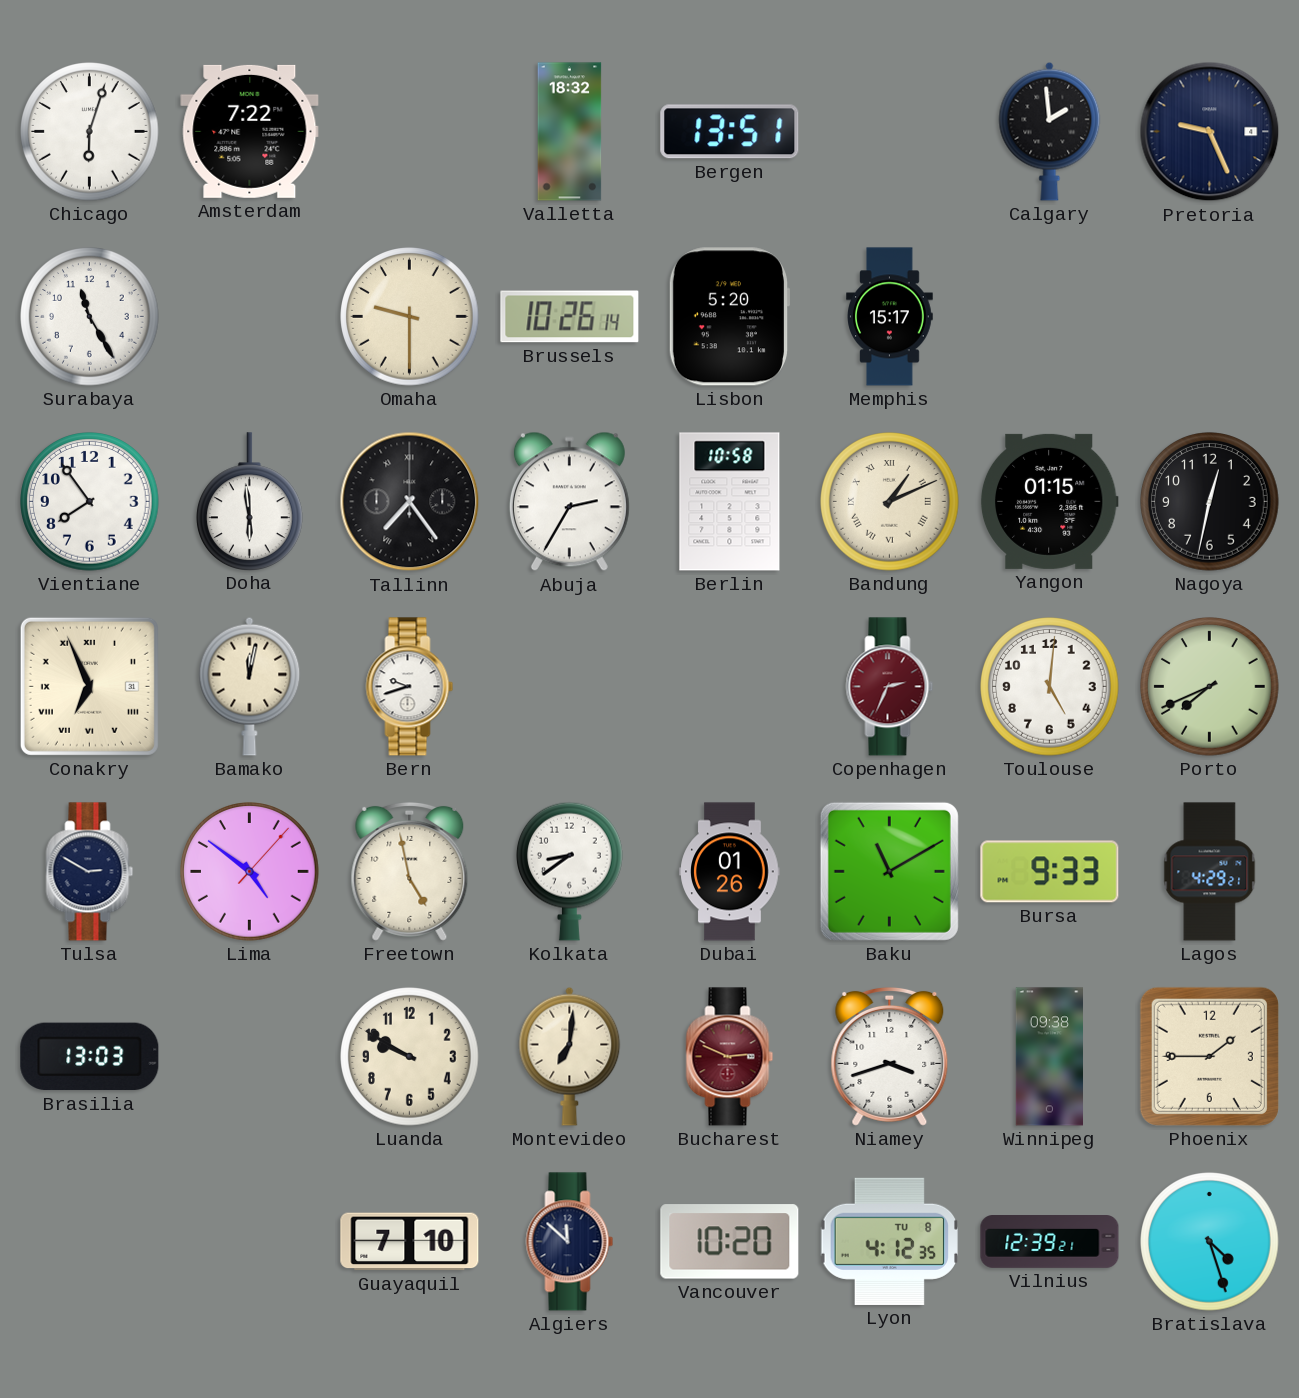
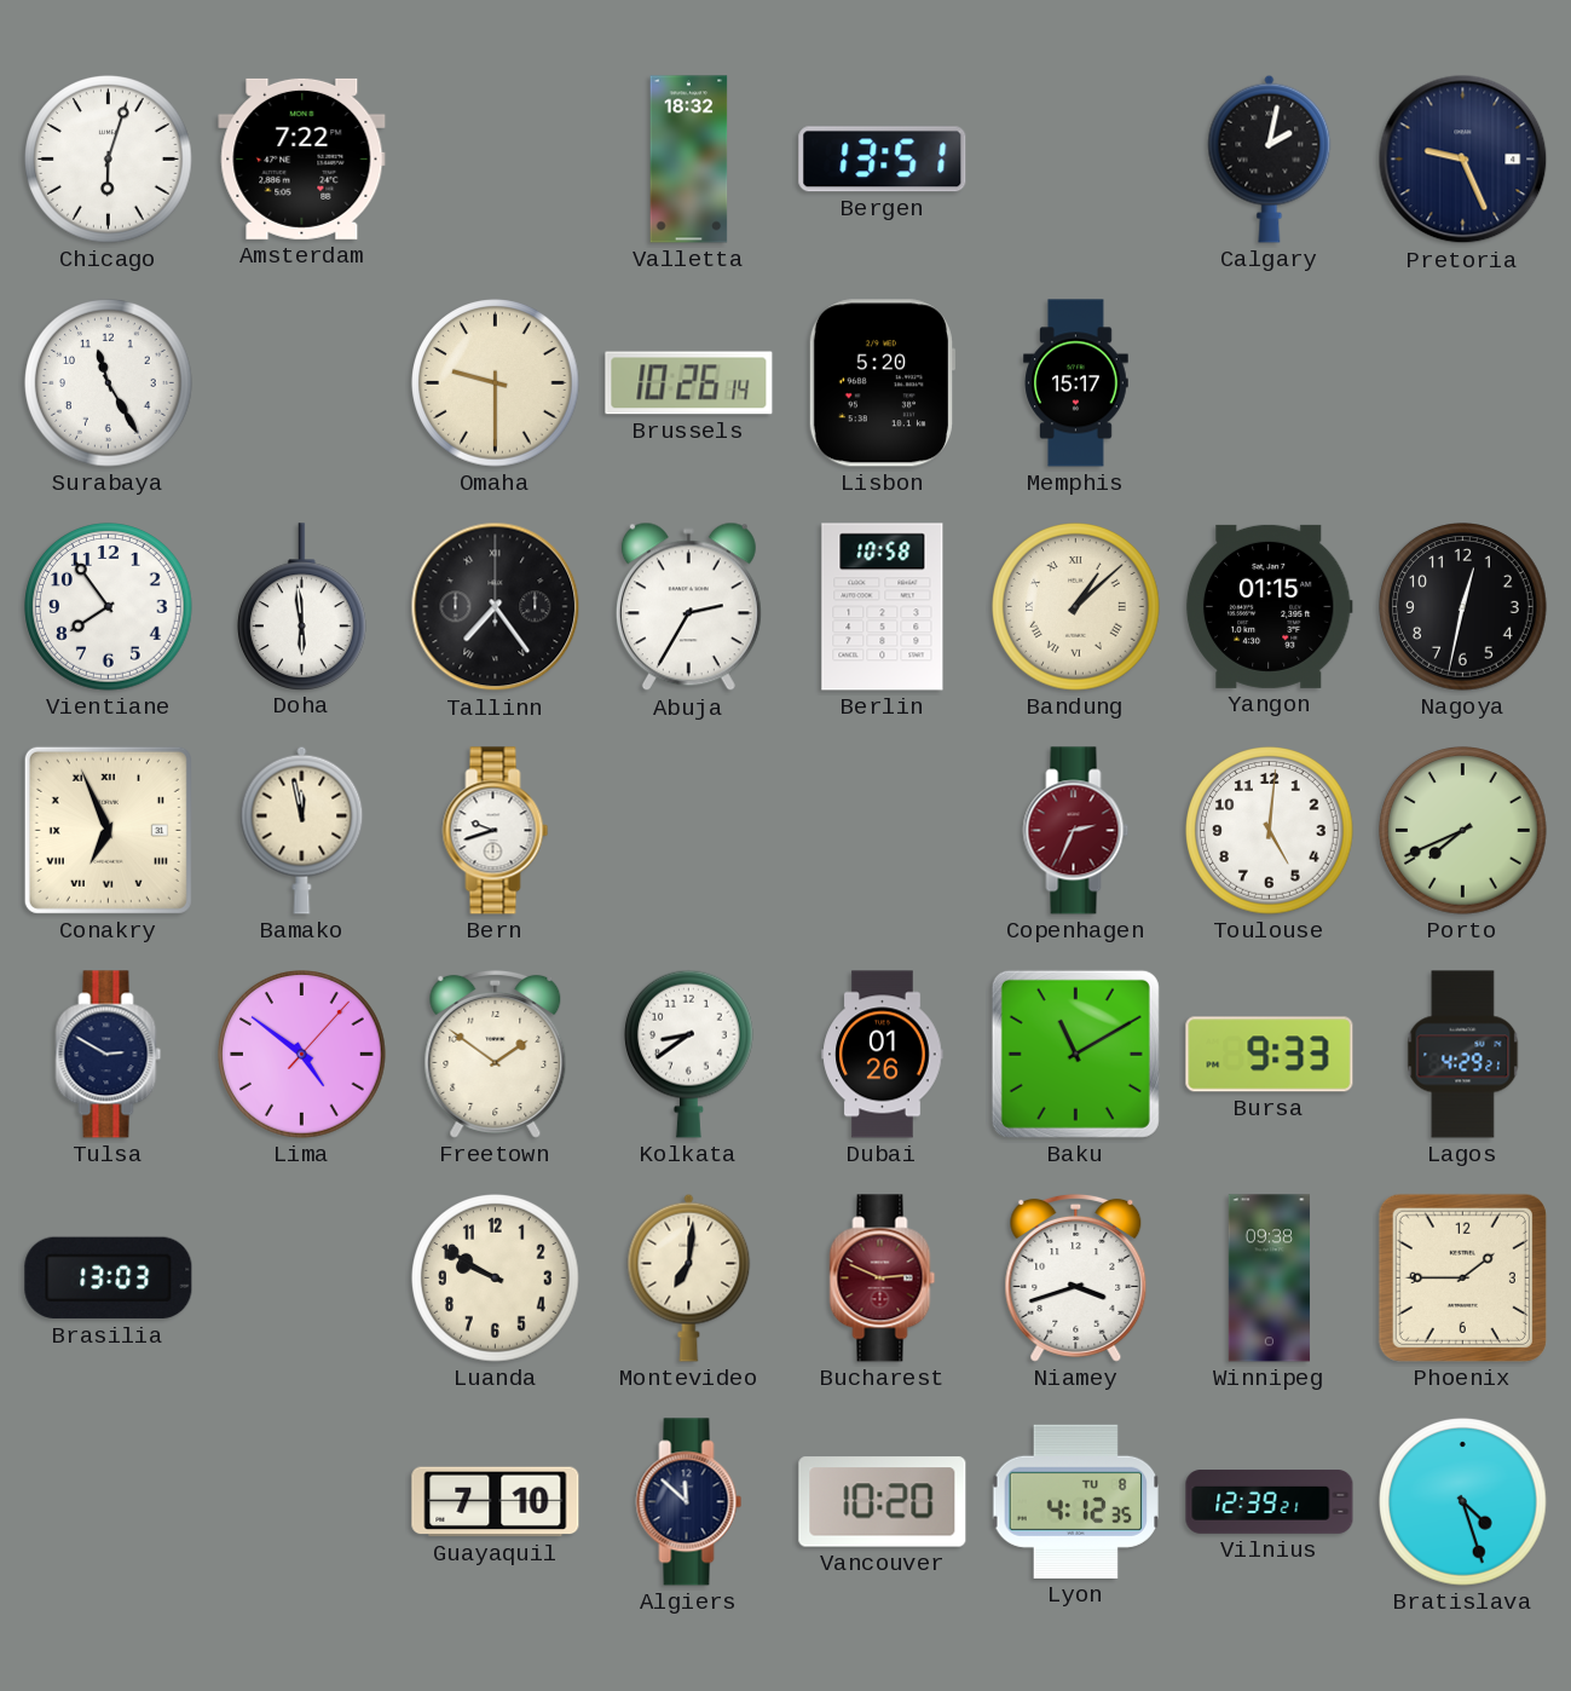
Calgary: 1:59 -> 2:02
Bandung: 1:11 -> 1:08
Bamako: 12:02 -> 11:58
Freetown: 4:58 -> 1:51
